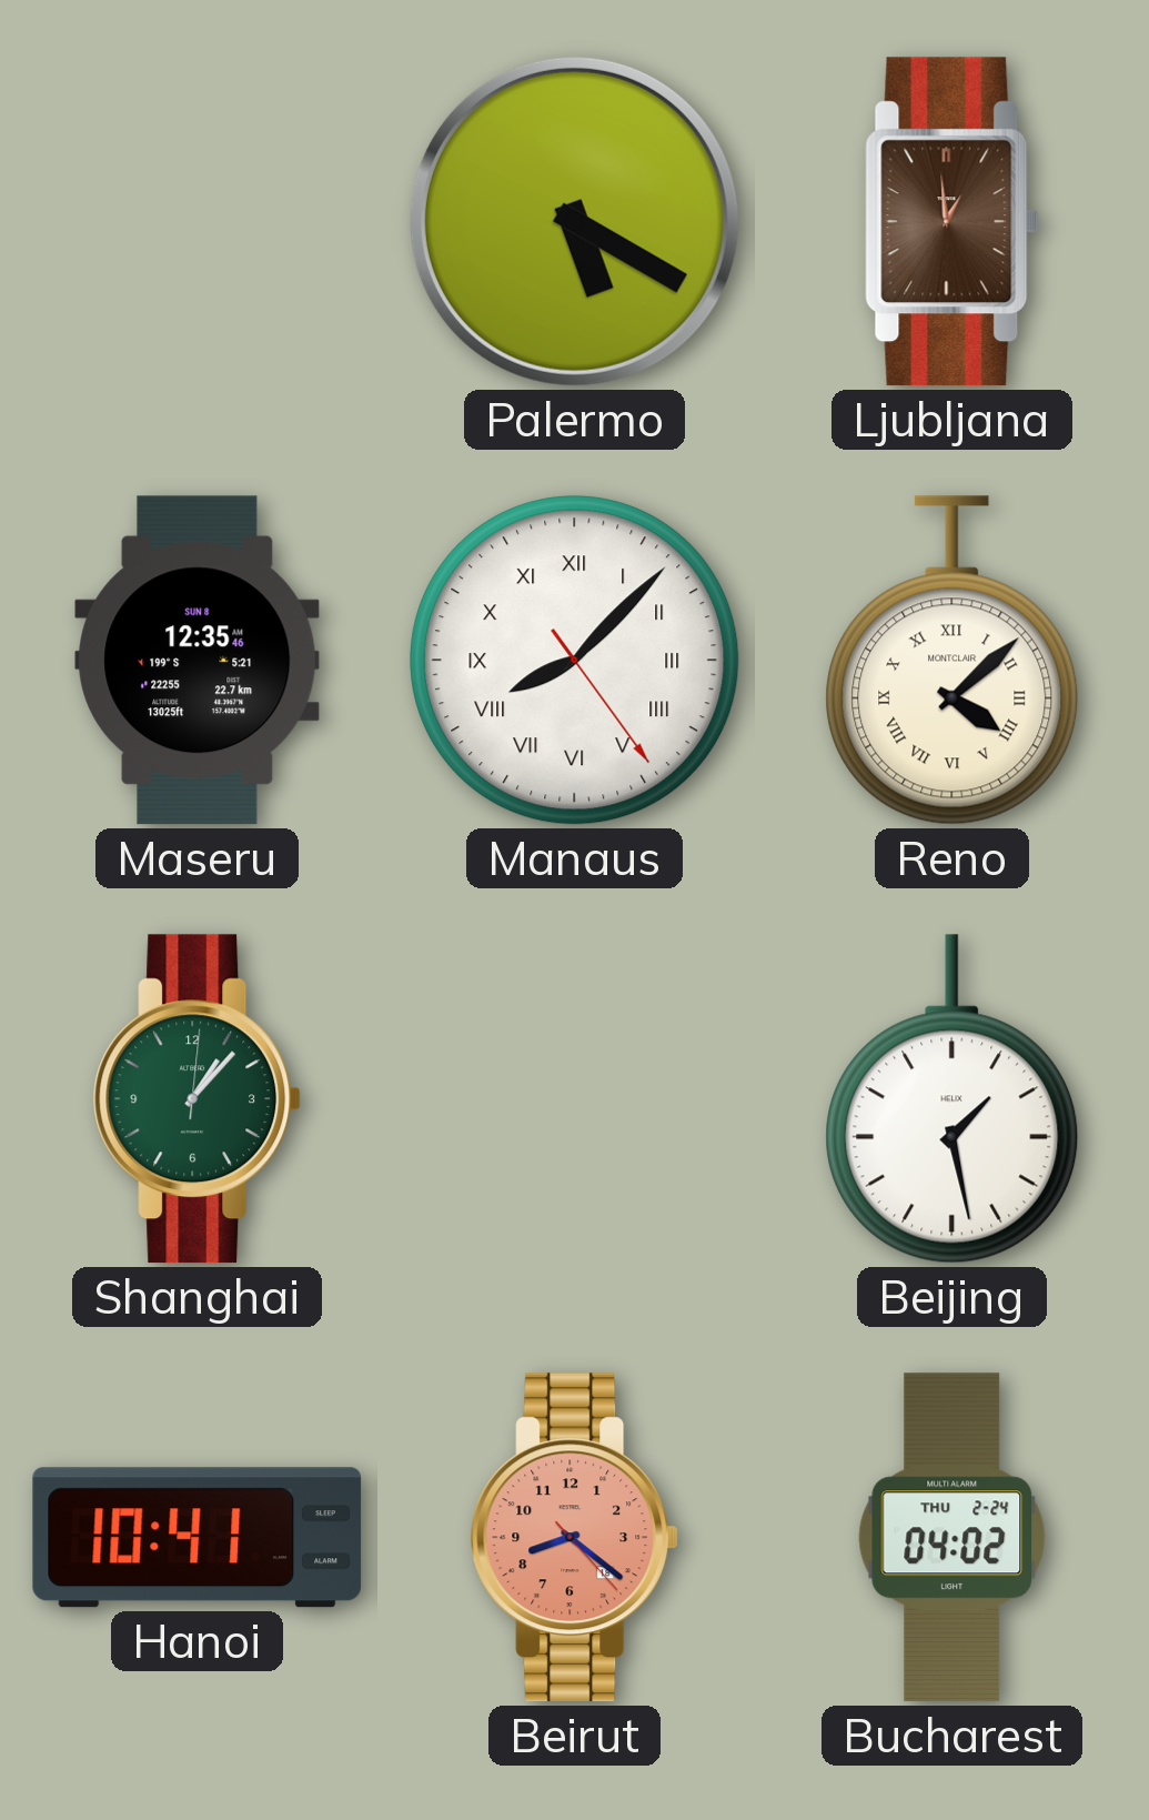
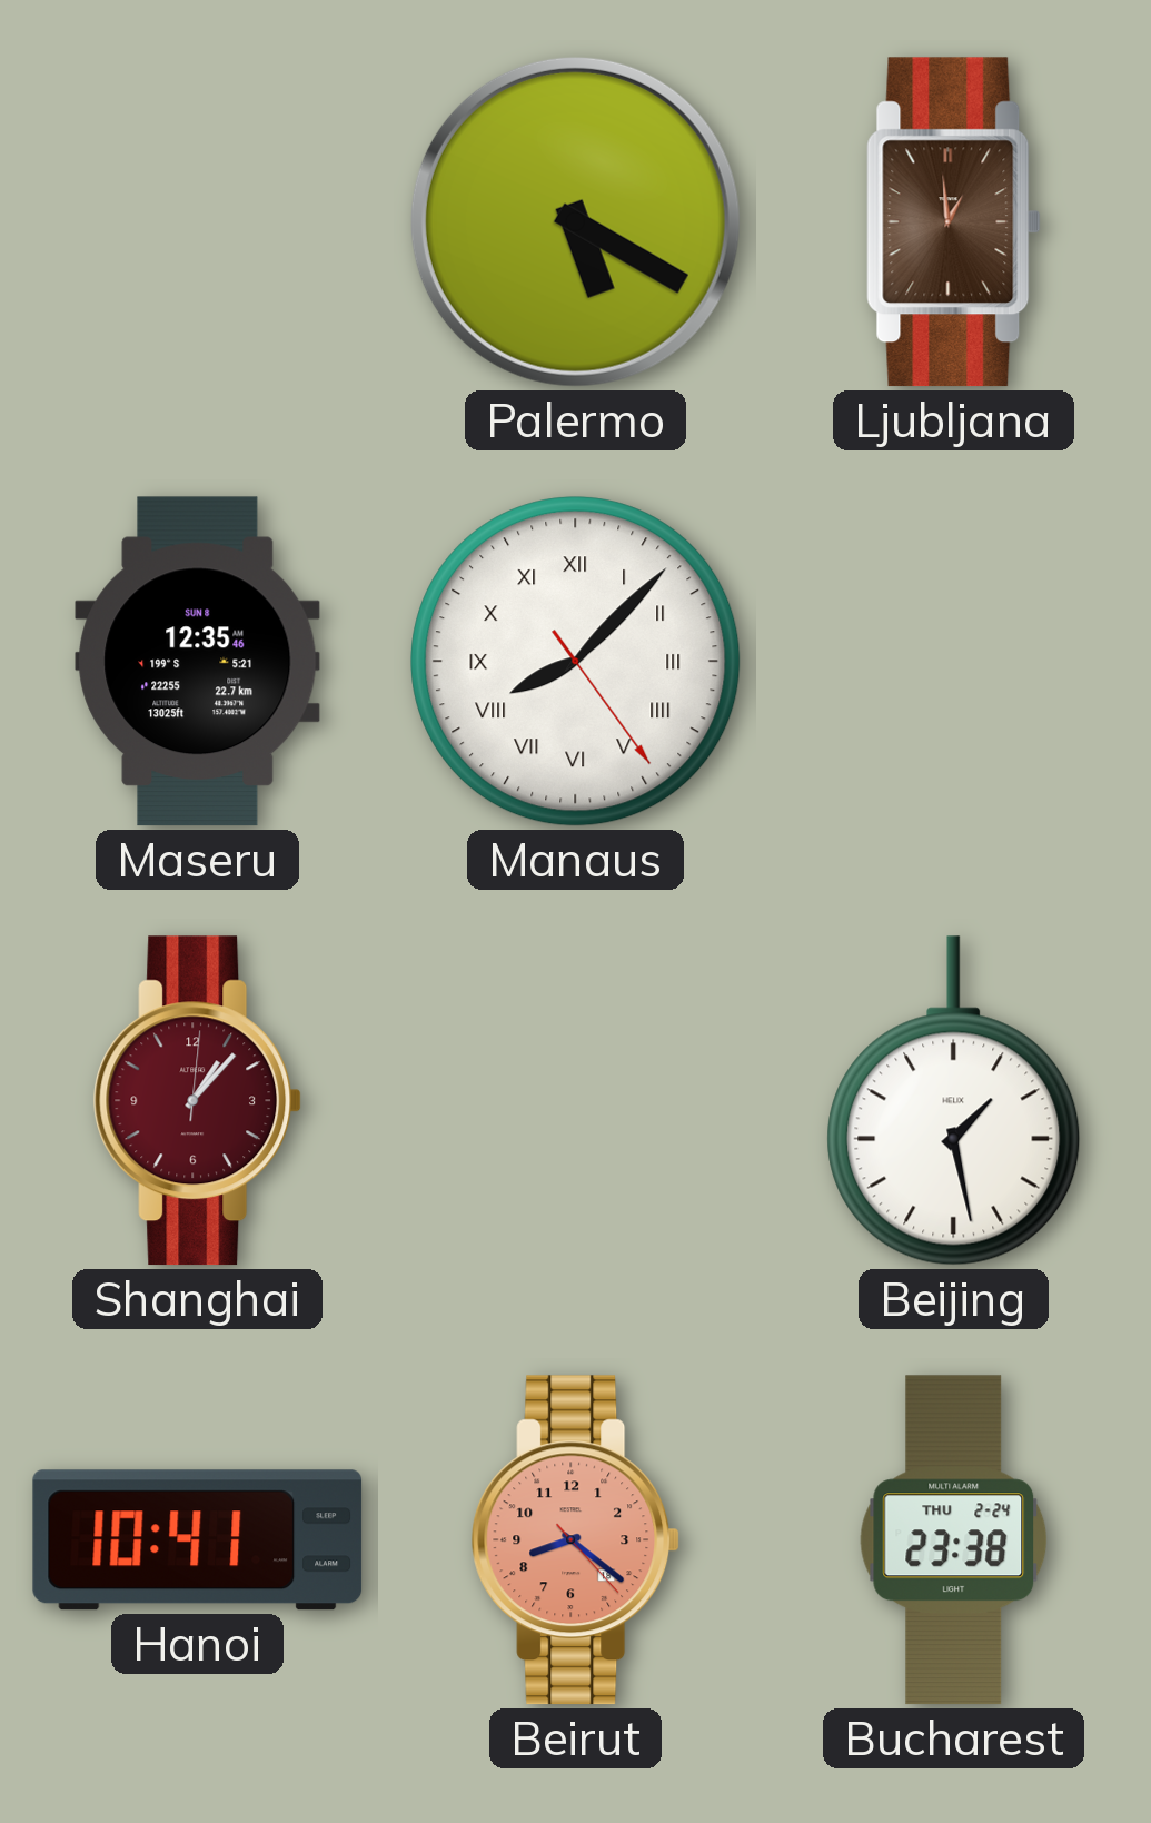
Reno: 4:08 -> none
Shanghai dial: green -> burgundy
Bucharest: 04:02 -> 23:38
